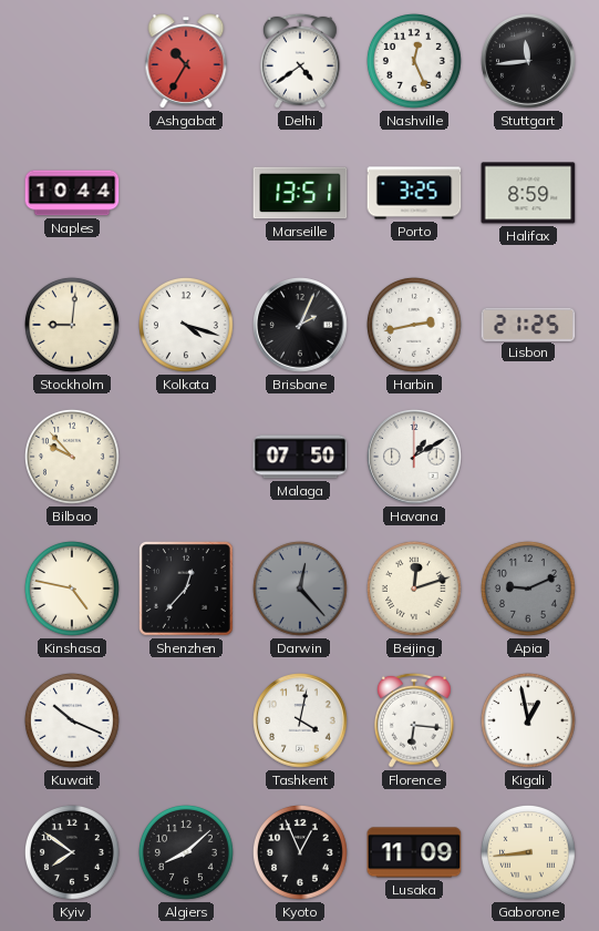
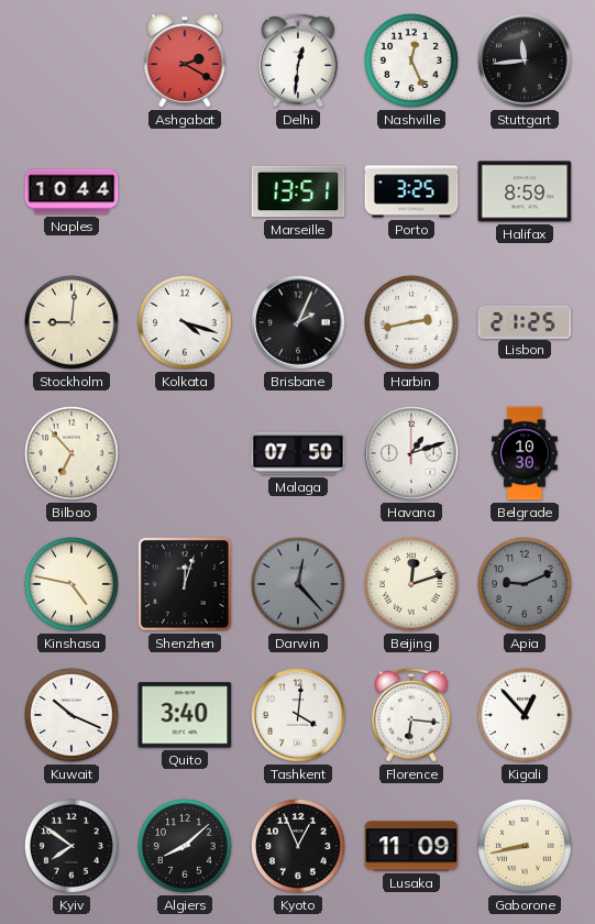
Ashgabat: 10:35 -> 2:20
Delhi: 4:39 -> 12:31
Bilbao: 9:53 -> 6:53
Havana: 1:10 -> 1:12
Belgrade: none -> 10:30
Shenzhen: 12:37 -> 12:03
Quito: none -> 3:40
Tashkent: 4:02 -> 4:01
Kigali: 12:58 -> 12:53
Gaborone: 8:44 -> 8:43
